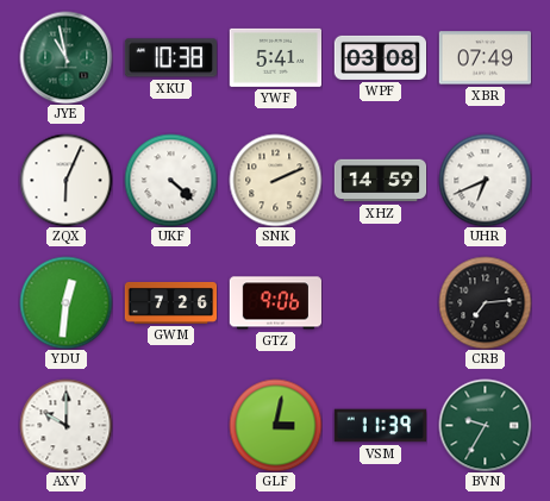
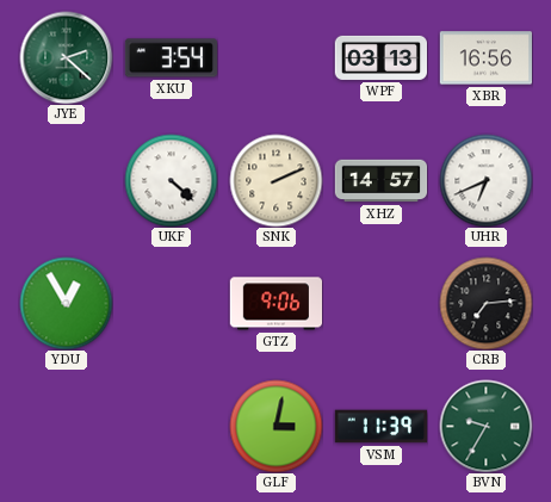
JYE: 10:58 -> 2:22
XKU: 10:38 -> 3:54
YWF: 5:41 -> none
WPF: 03:08 -> 03:13
XBR: 07:49 -> 16:56
ZQX: 6:04 -> none
XHZ: 14:59 -> 14:57
YDU: 12:31 -> 12:55
GWM: 7:26 -> none
AXV: 10:00 -> none
